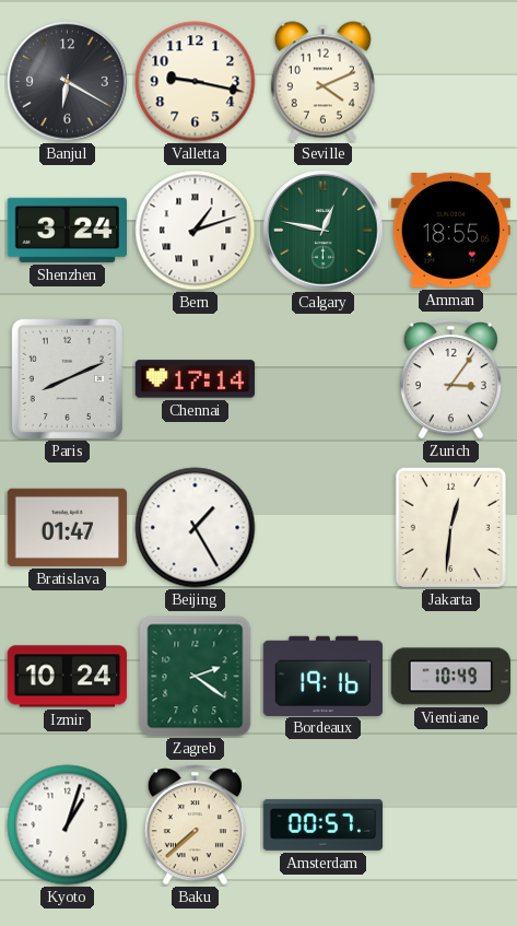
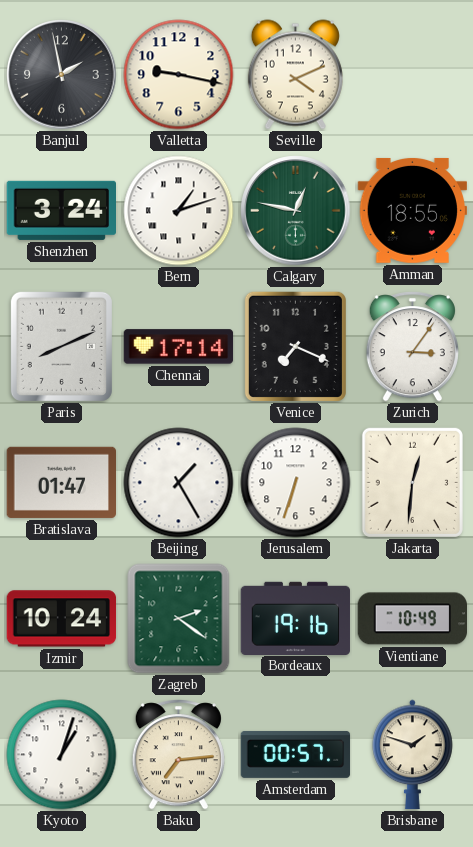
Banjul: 6:20 -> 1:58
Venice: none -> 7:19
Jerusalem: none -> 6:33
Baku: 7:38 -> 7:14
Brisbane: none -> 1:48
